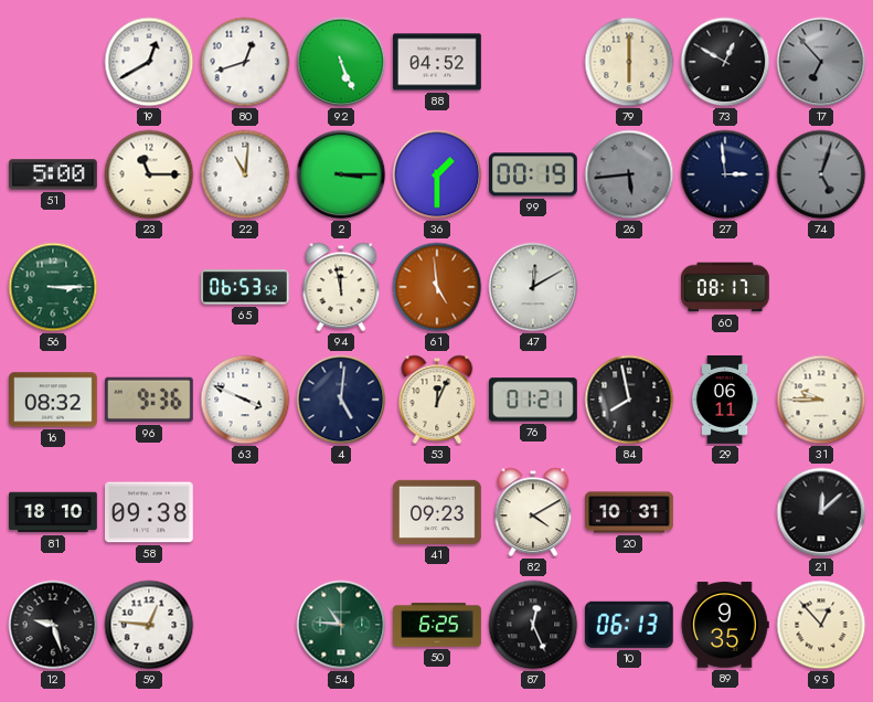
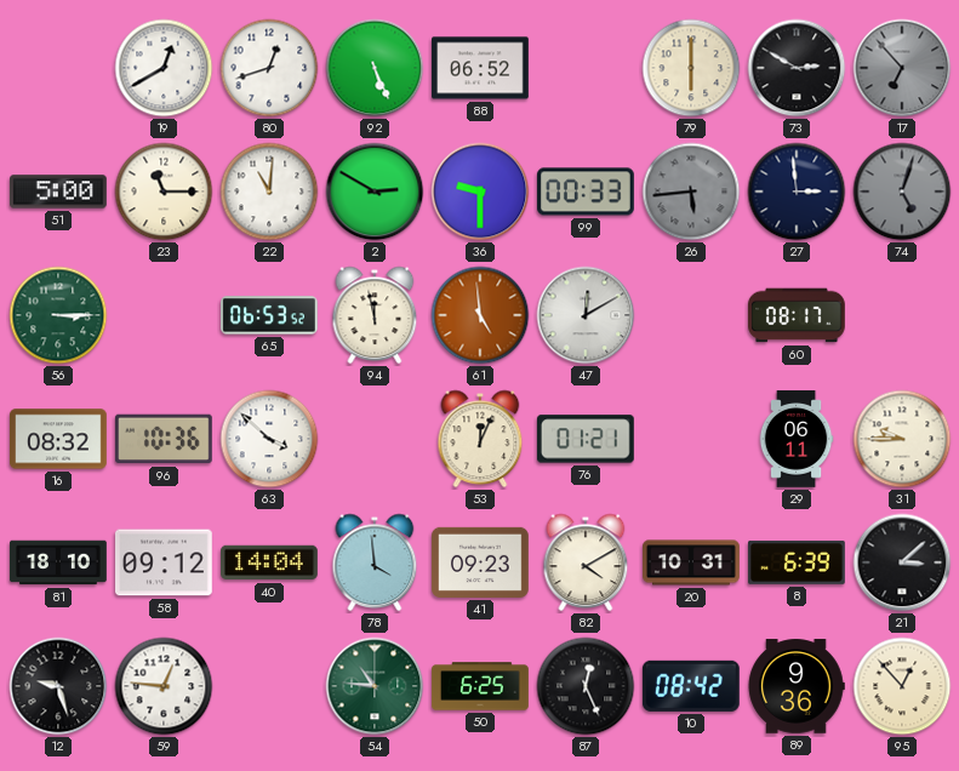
88: 04:52 -> 06:52
73: 12:50 -> 2:50
2: 3:15 -> 2:50
36: 1:30 -> 9:30
99: 00:19 -> 00:33
96: 9:36 -> 10:36
63: 3:49 -> 3:52
4: 5:01 -> none
84: 7:58 -> none
58: 09:38 -> 09:12
40: none -> 14:04
78: none -> 3:59
8: none -> 6:39
21: 12:08 -> 3:08
10: 06:13 -> 08:42
89: 9:35 -> 9:36
